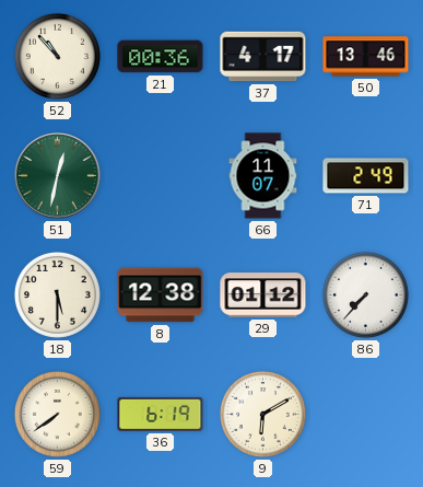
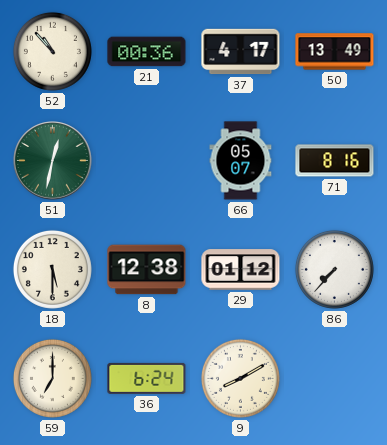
50: 13:46 -> 13:49
66: 11:07 -> 05:07
71: 2:49 -> 8:16
59: 7:39 -> 7:00
36: 6:19 -> 6:24
9: 6:10 -> 8:10
